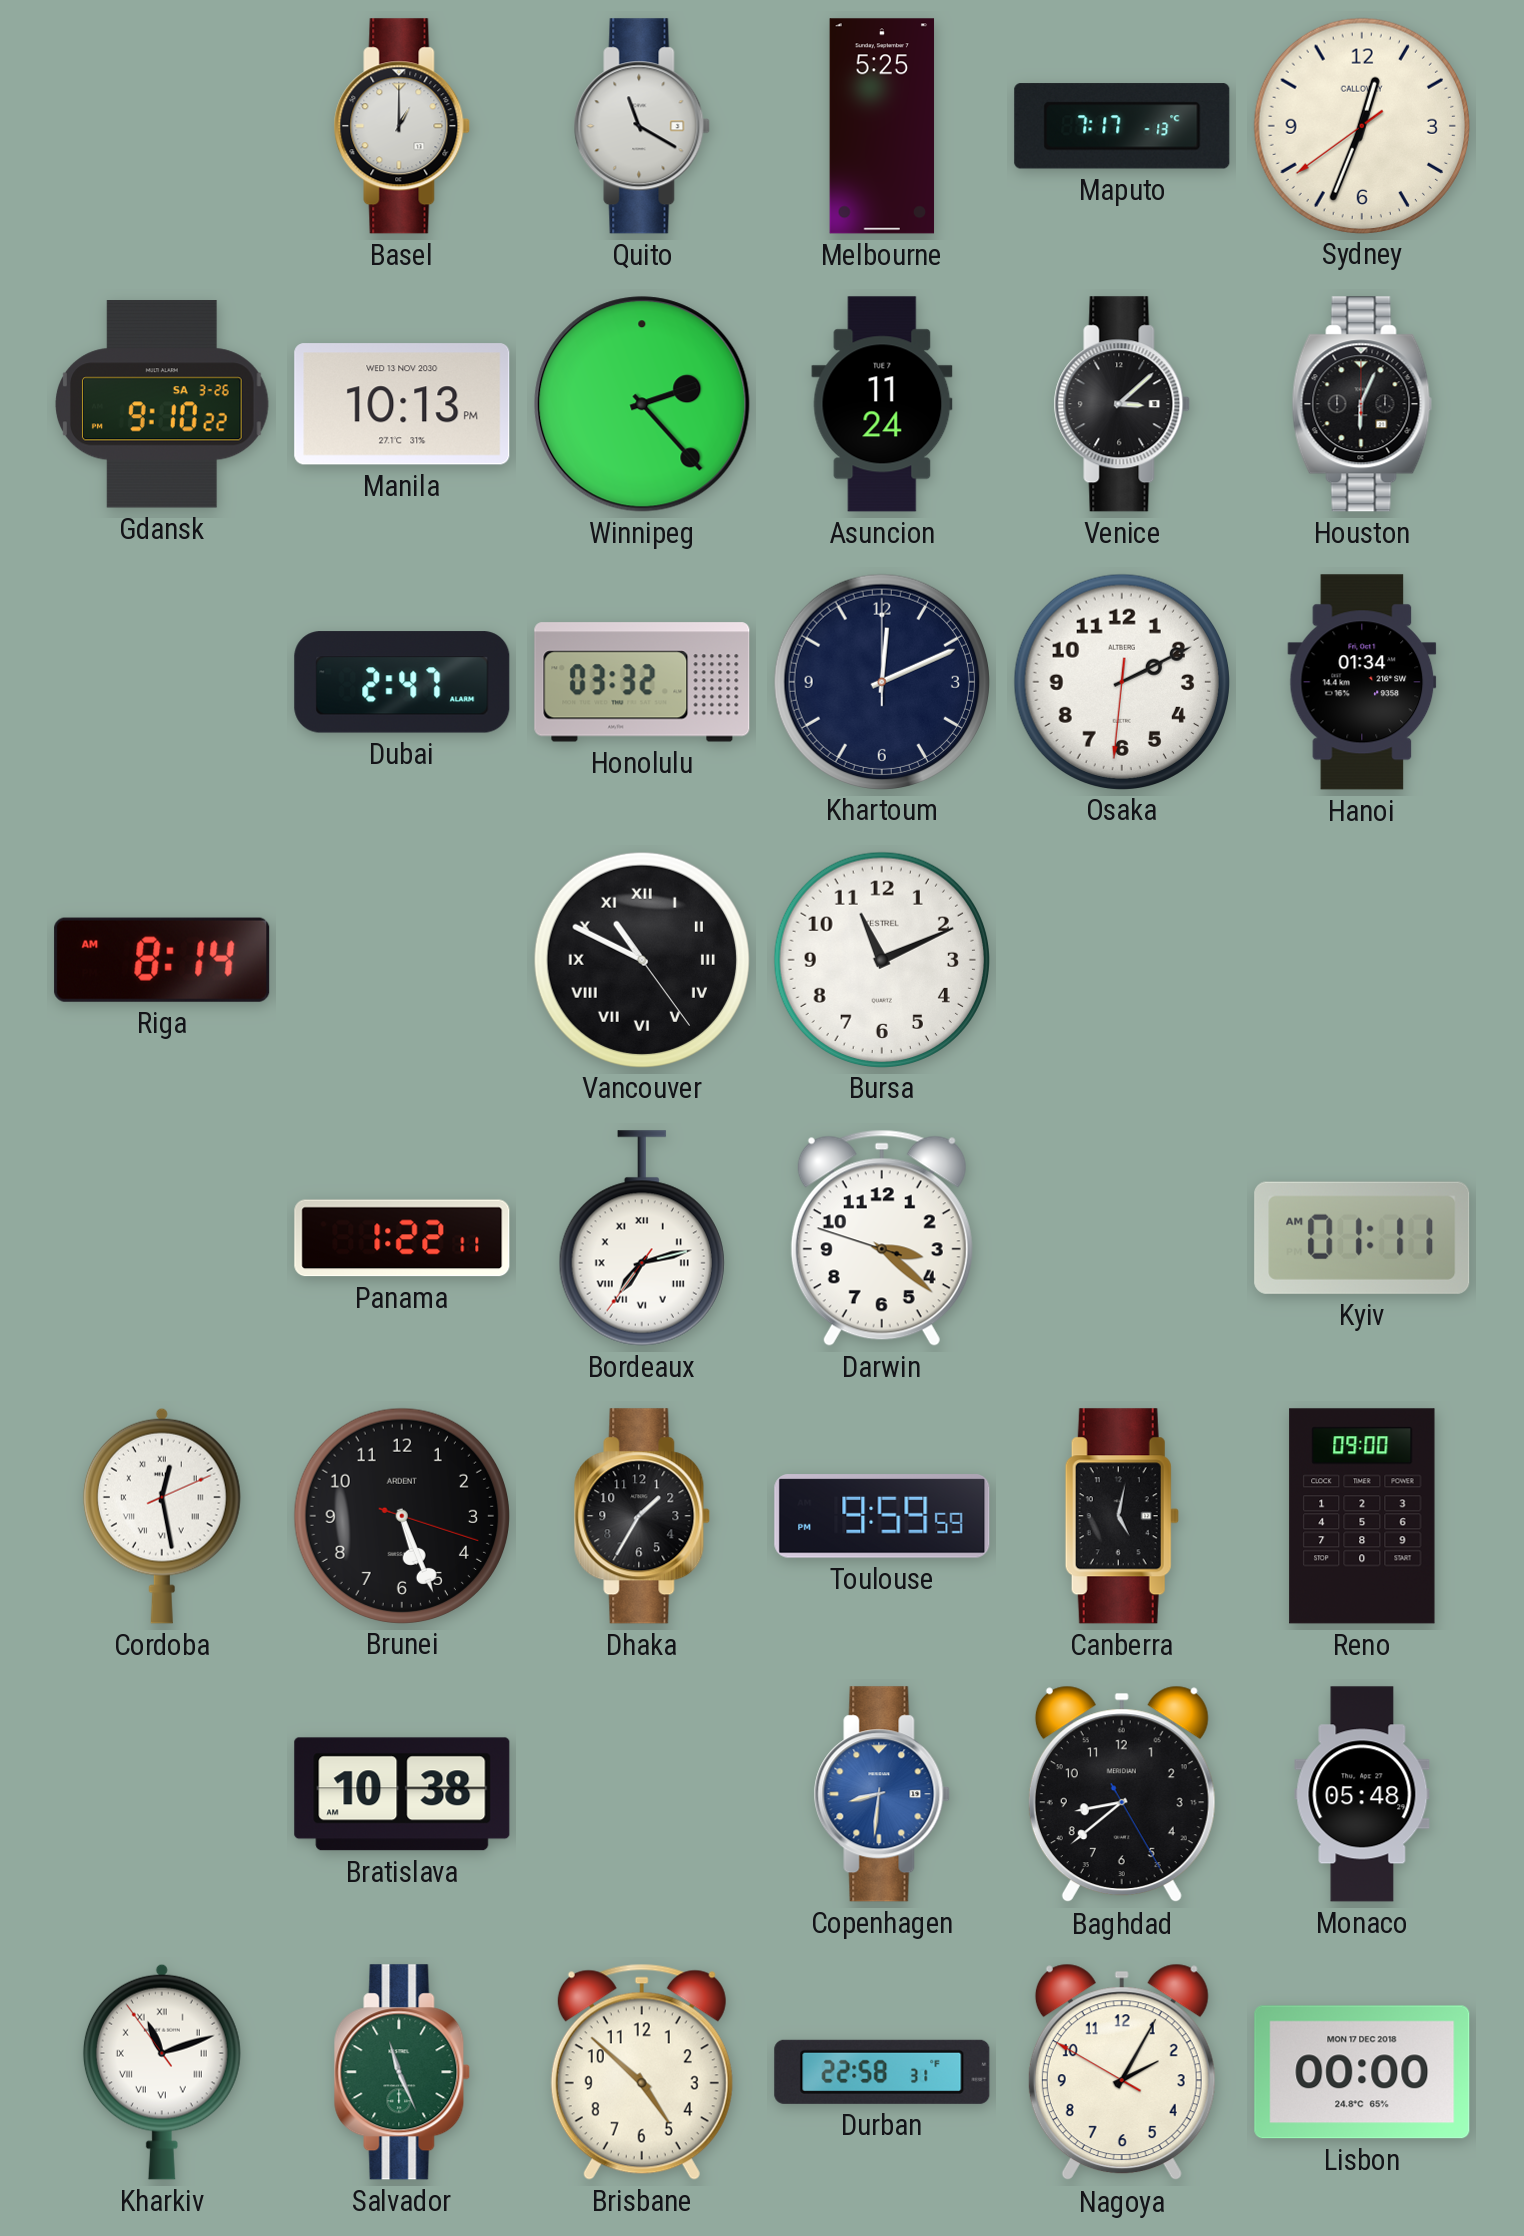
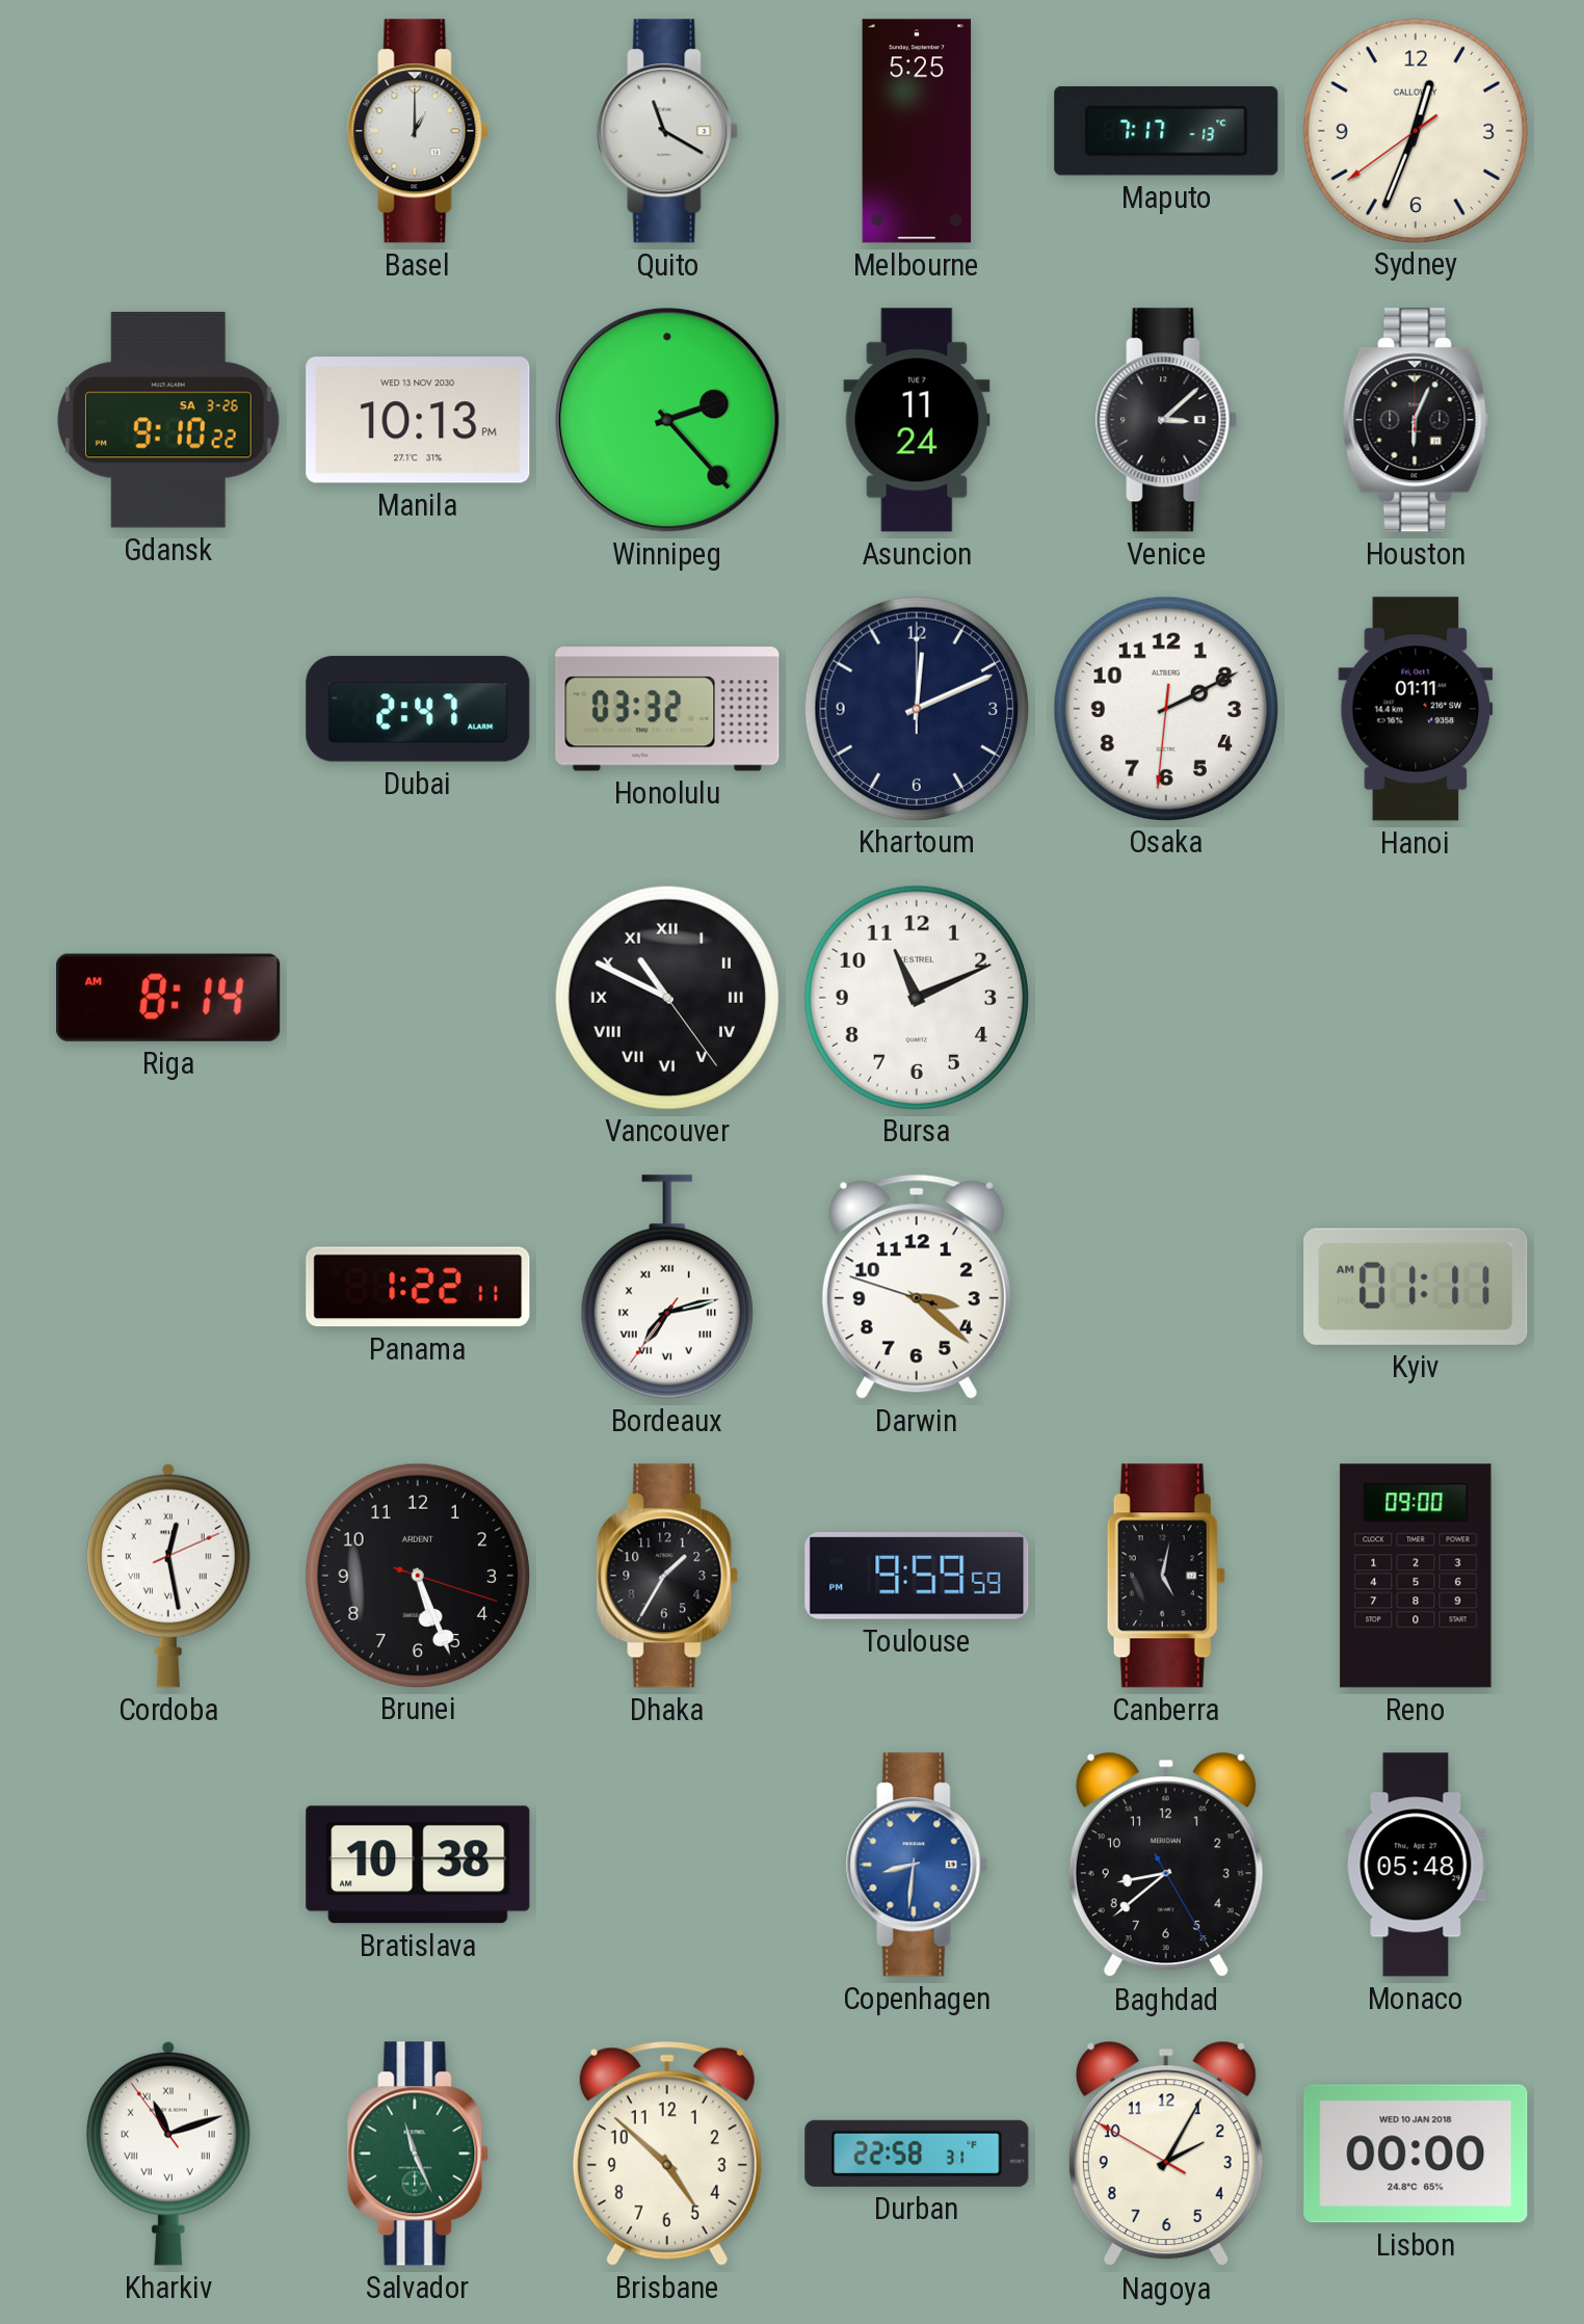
Hanoi: 01:34 -> 01:11
Lisbon date: MON 17 DEC 2018 -> WED 10 JAN 2018
